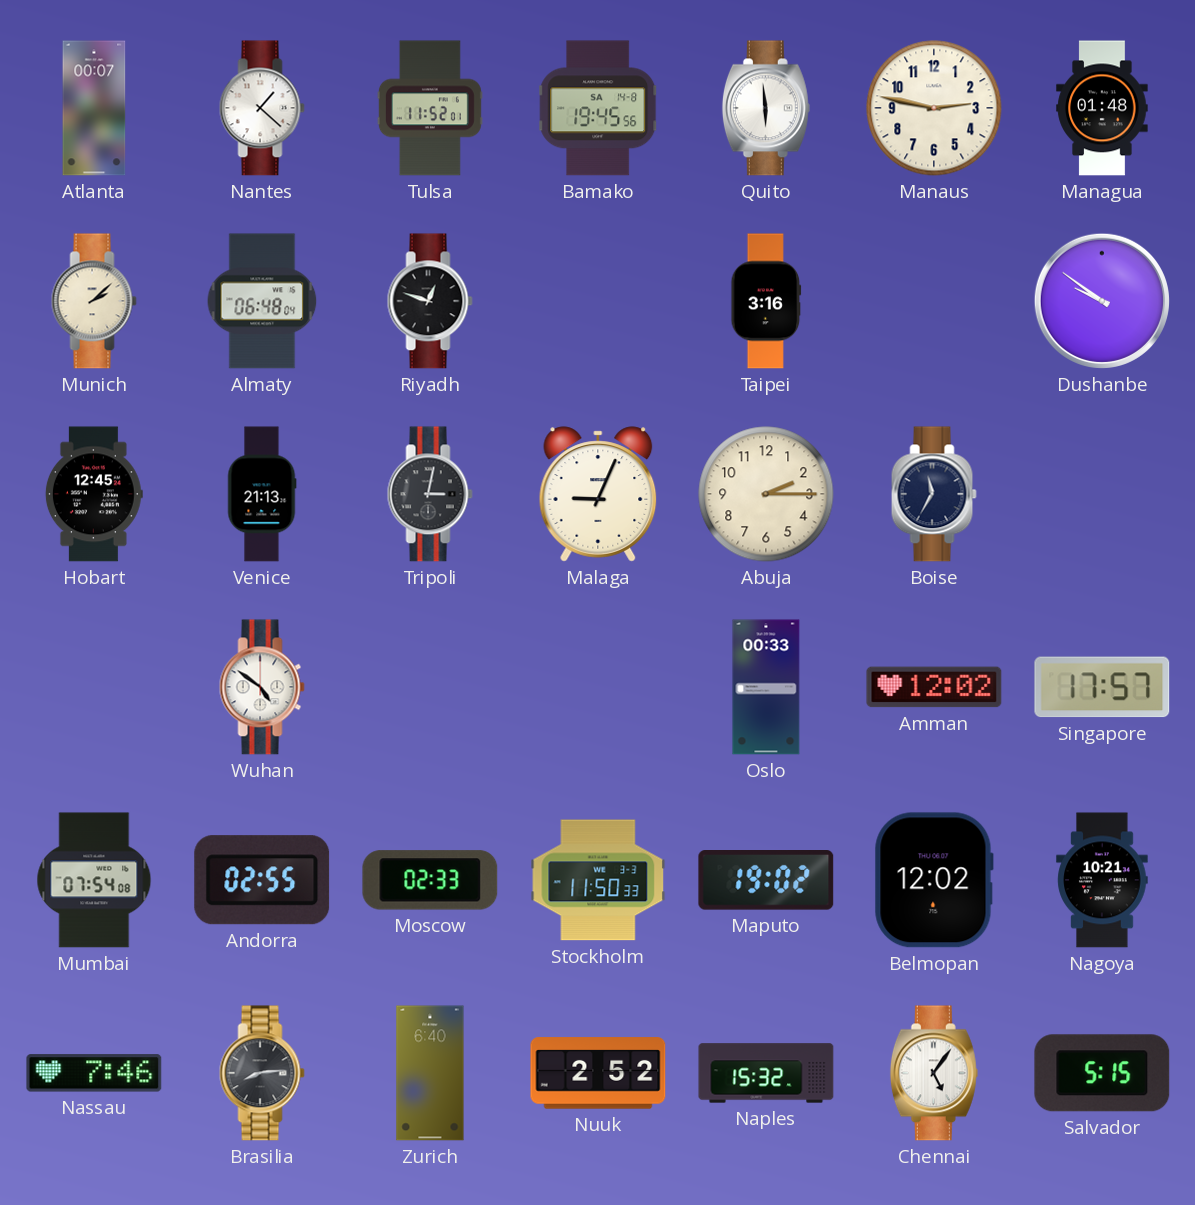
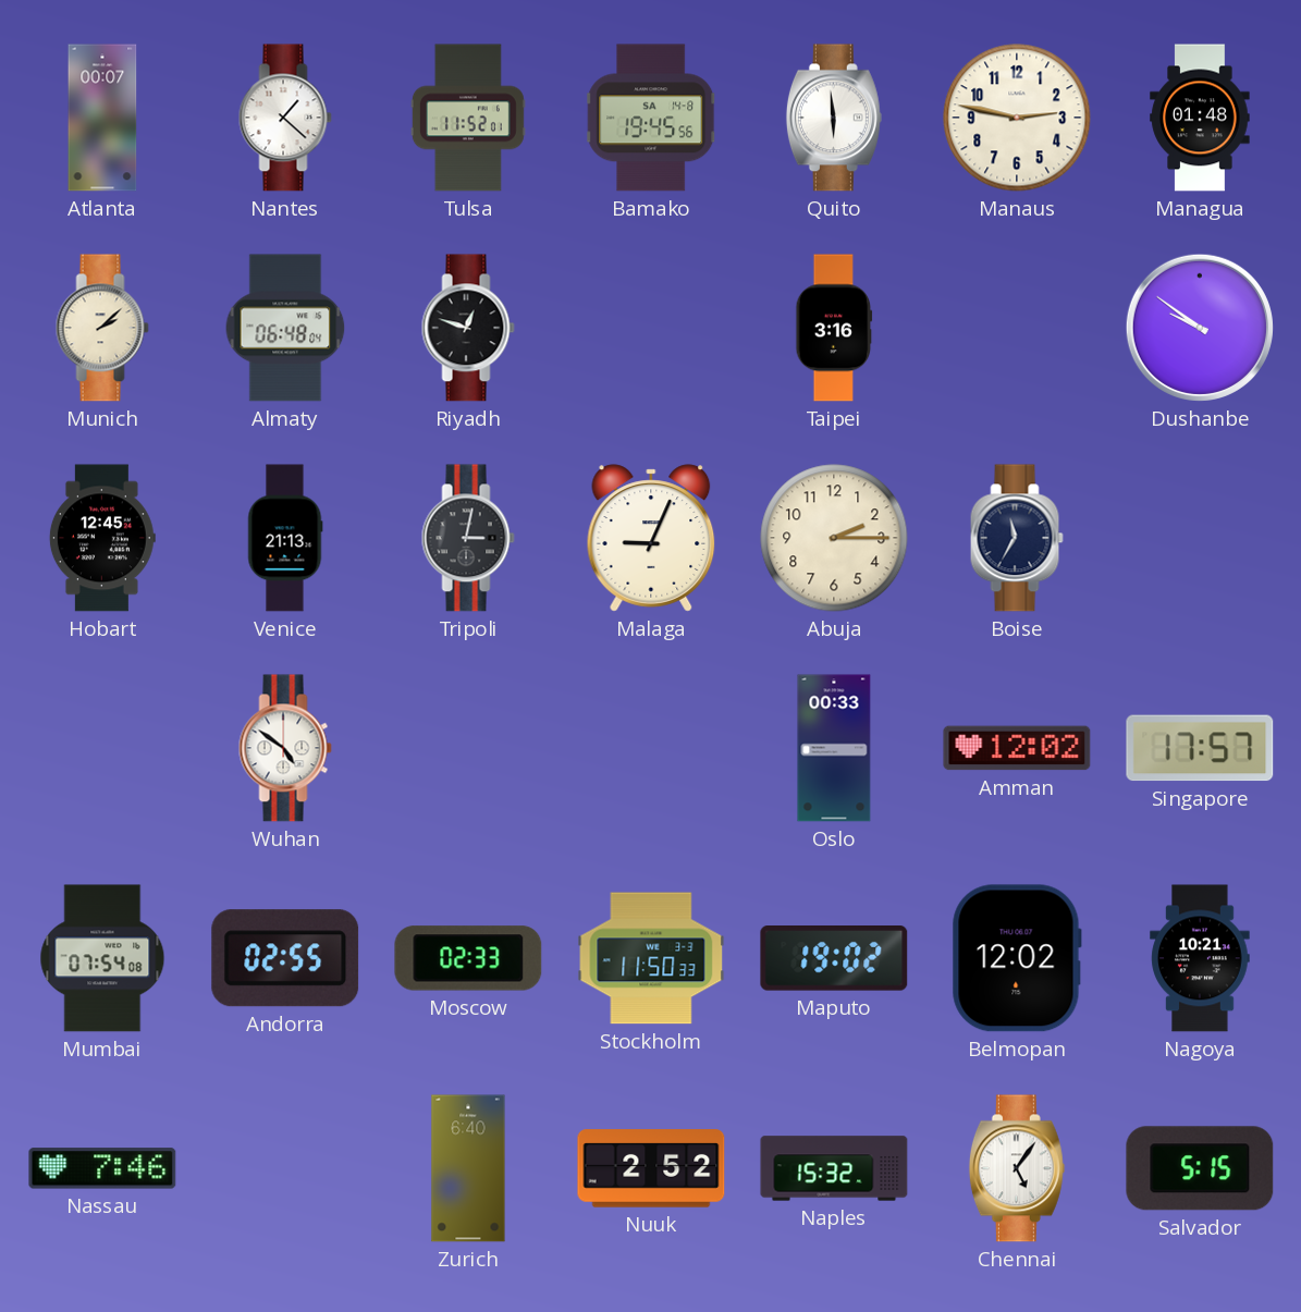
Brasilia: 8:14 -> none
